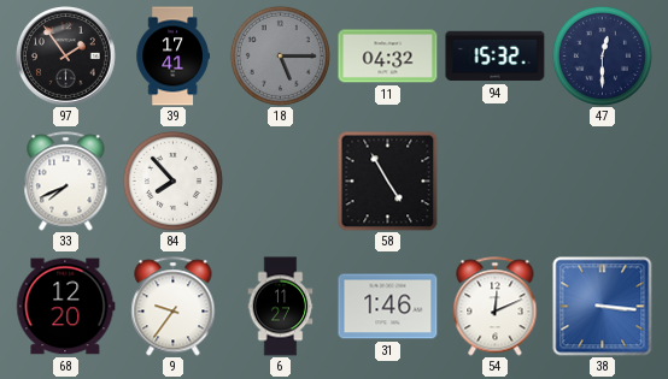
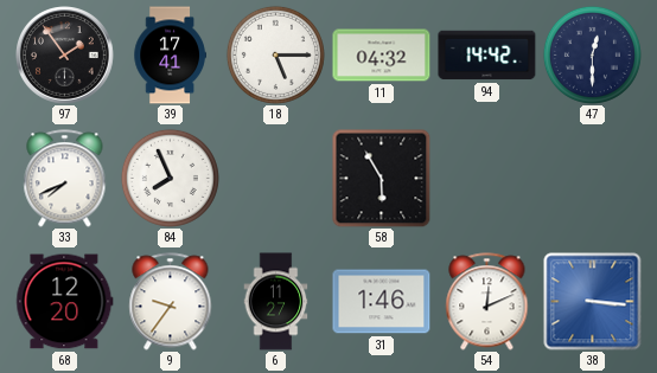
18 dial: grey -> white
94: 15:32 -> 14:42
84: 7:53 -> 7:56
58: 4:55 -> 5:55
